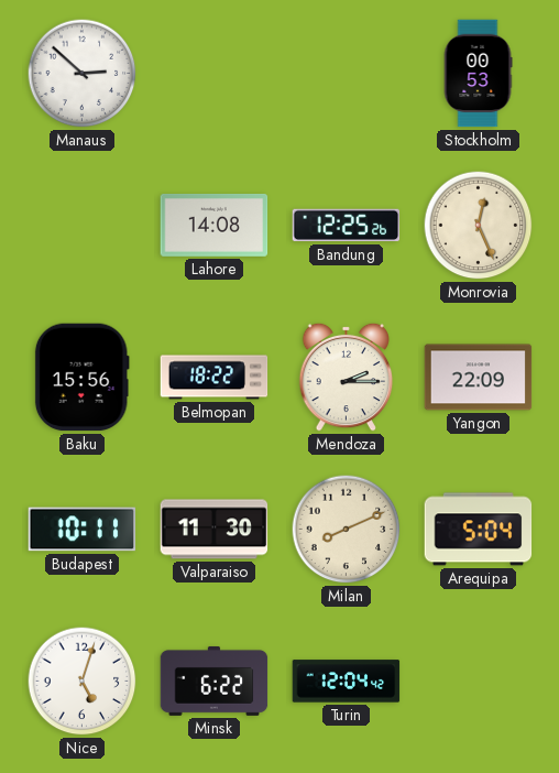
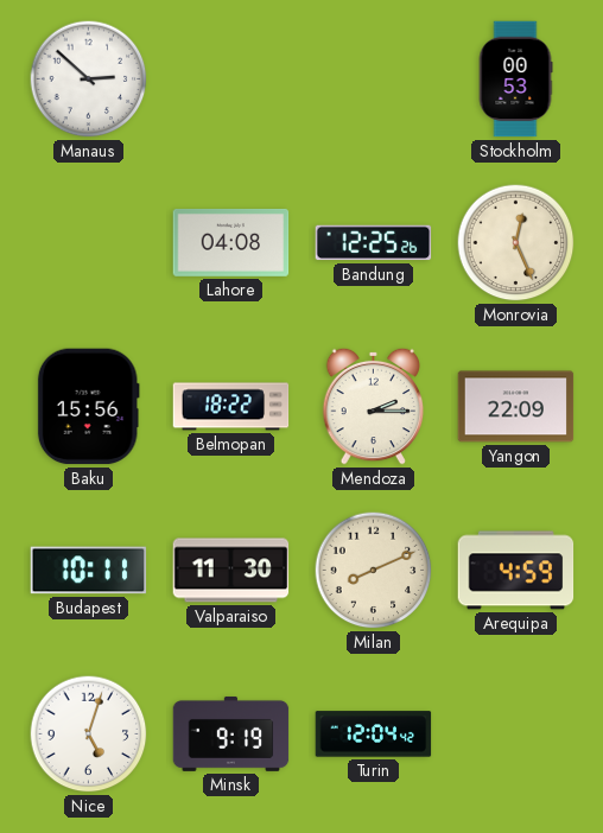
Lahore: 14:08 -> 04:08
Arequipa: 5:04 -> 4:59
Minsk: 6:22 -> 9:19
